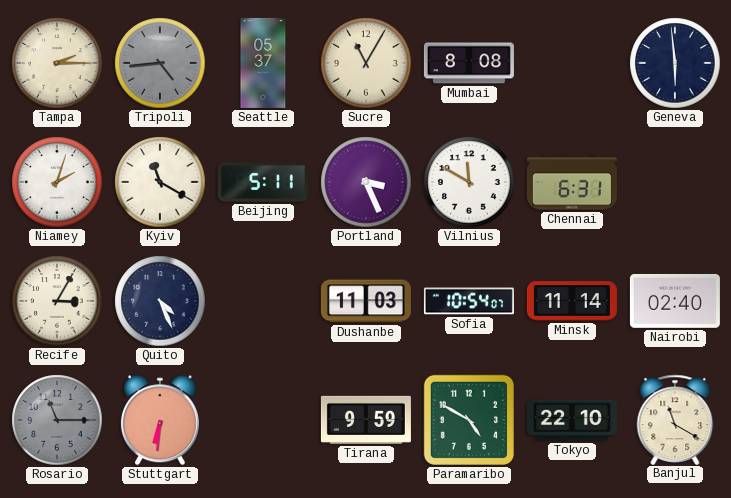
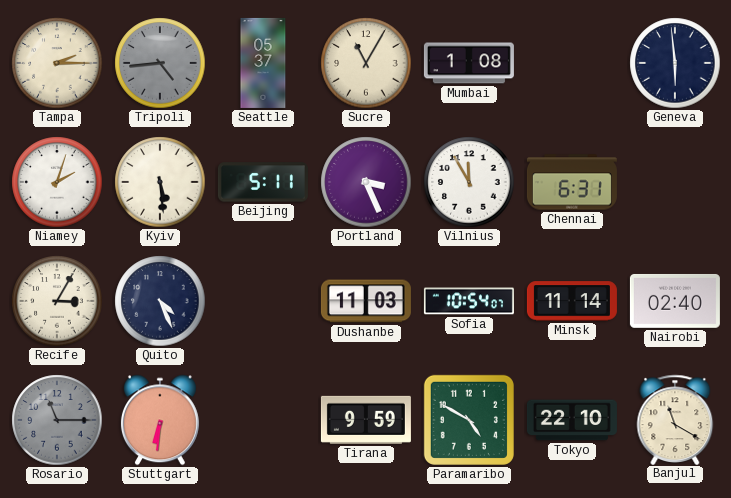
Mumbai: 8:08 -> 1:08
Kyiv: 11:20 -> 5:29
Vilnius: 11:50 -> 11:55
